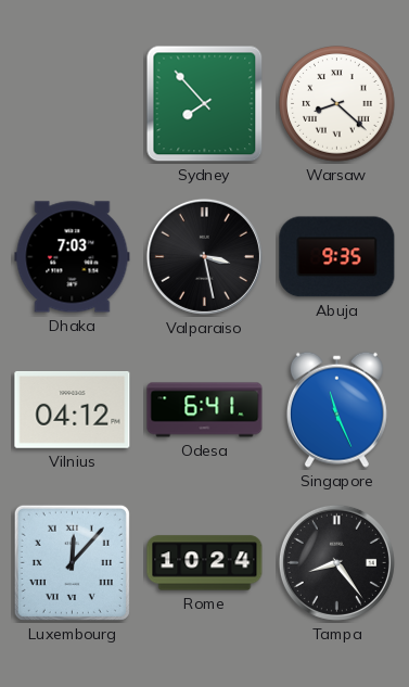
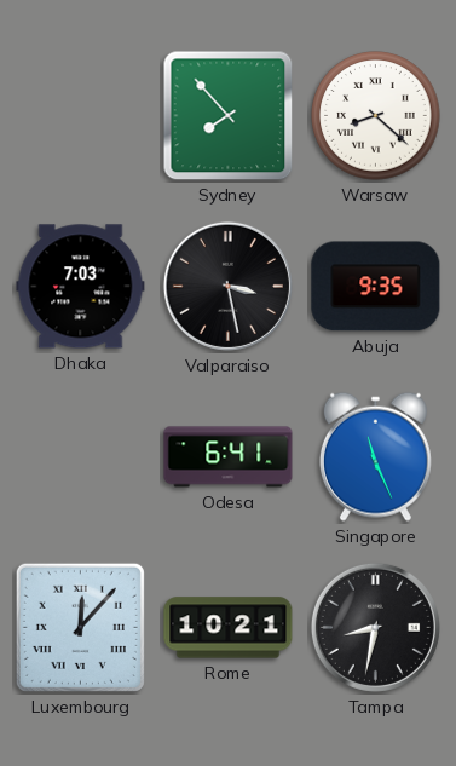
Vilnius: 04:12 -> none
Rome: 10:24 -> 10:21
Tampa: 8:24 -> 8:32
